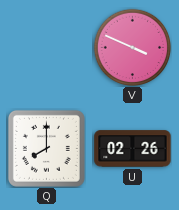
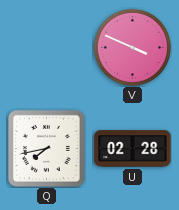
Q: 8:00 -> 7:43
U: 02:26 -> 02:28
